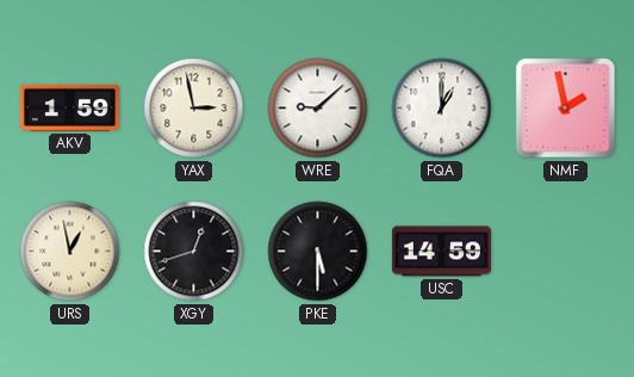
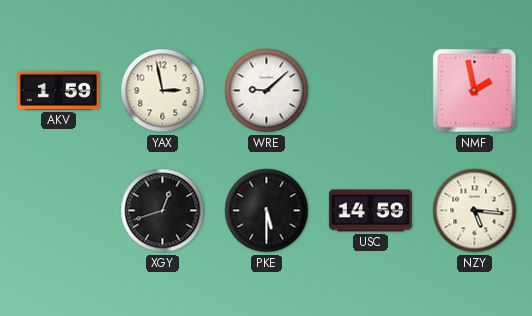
FQA: 1:00 -> none
URS: 12:58 -> none
NZY: none -> 5:16
